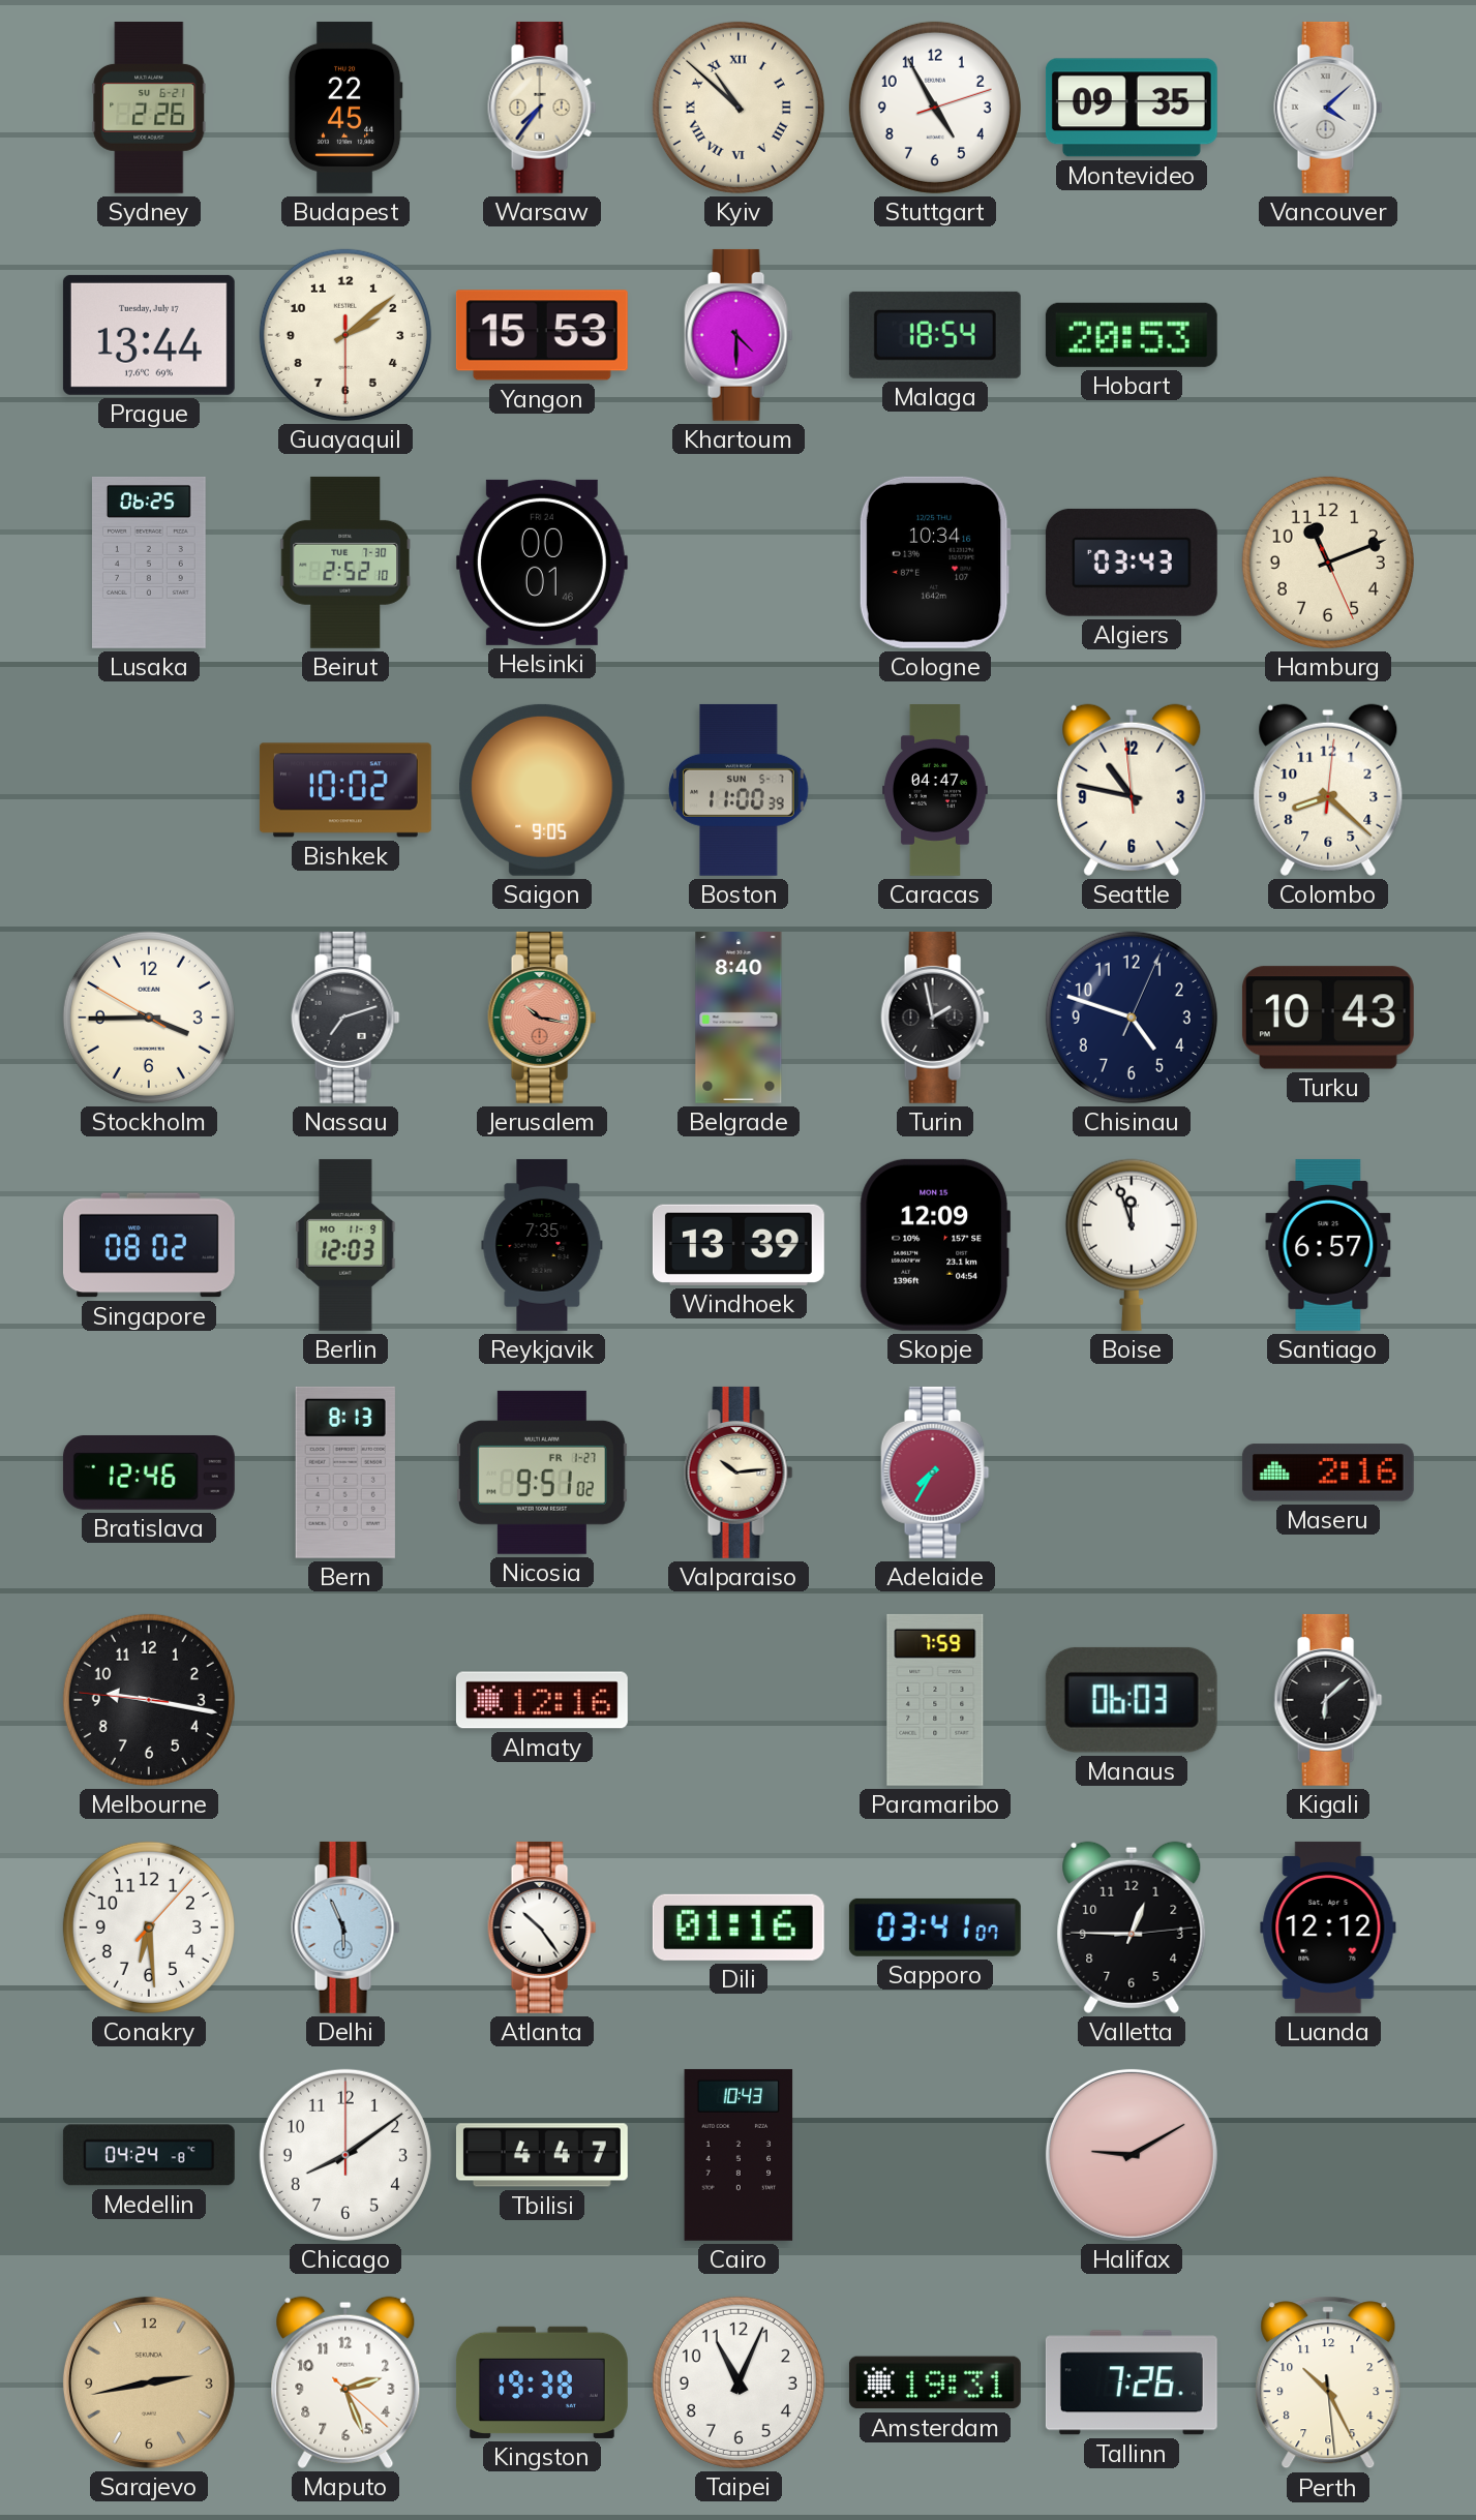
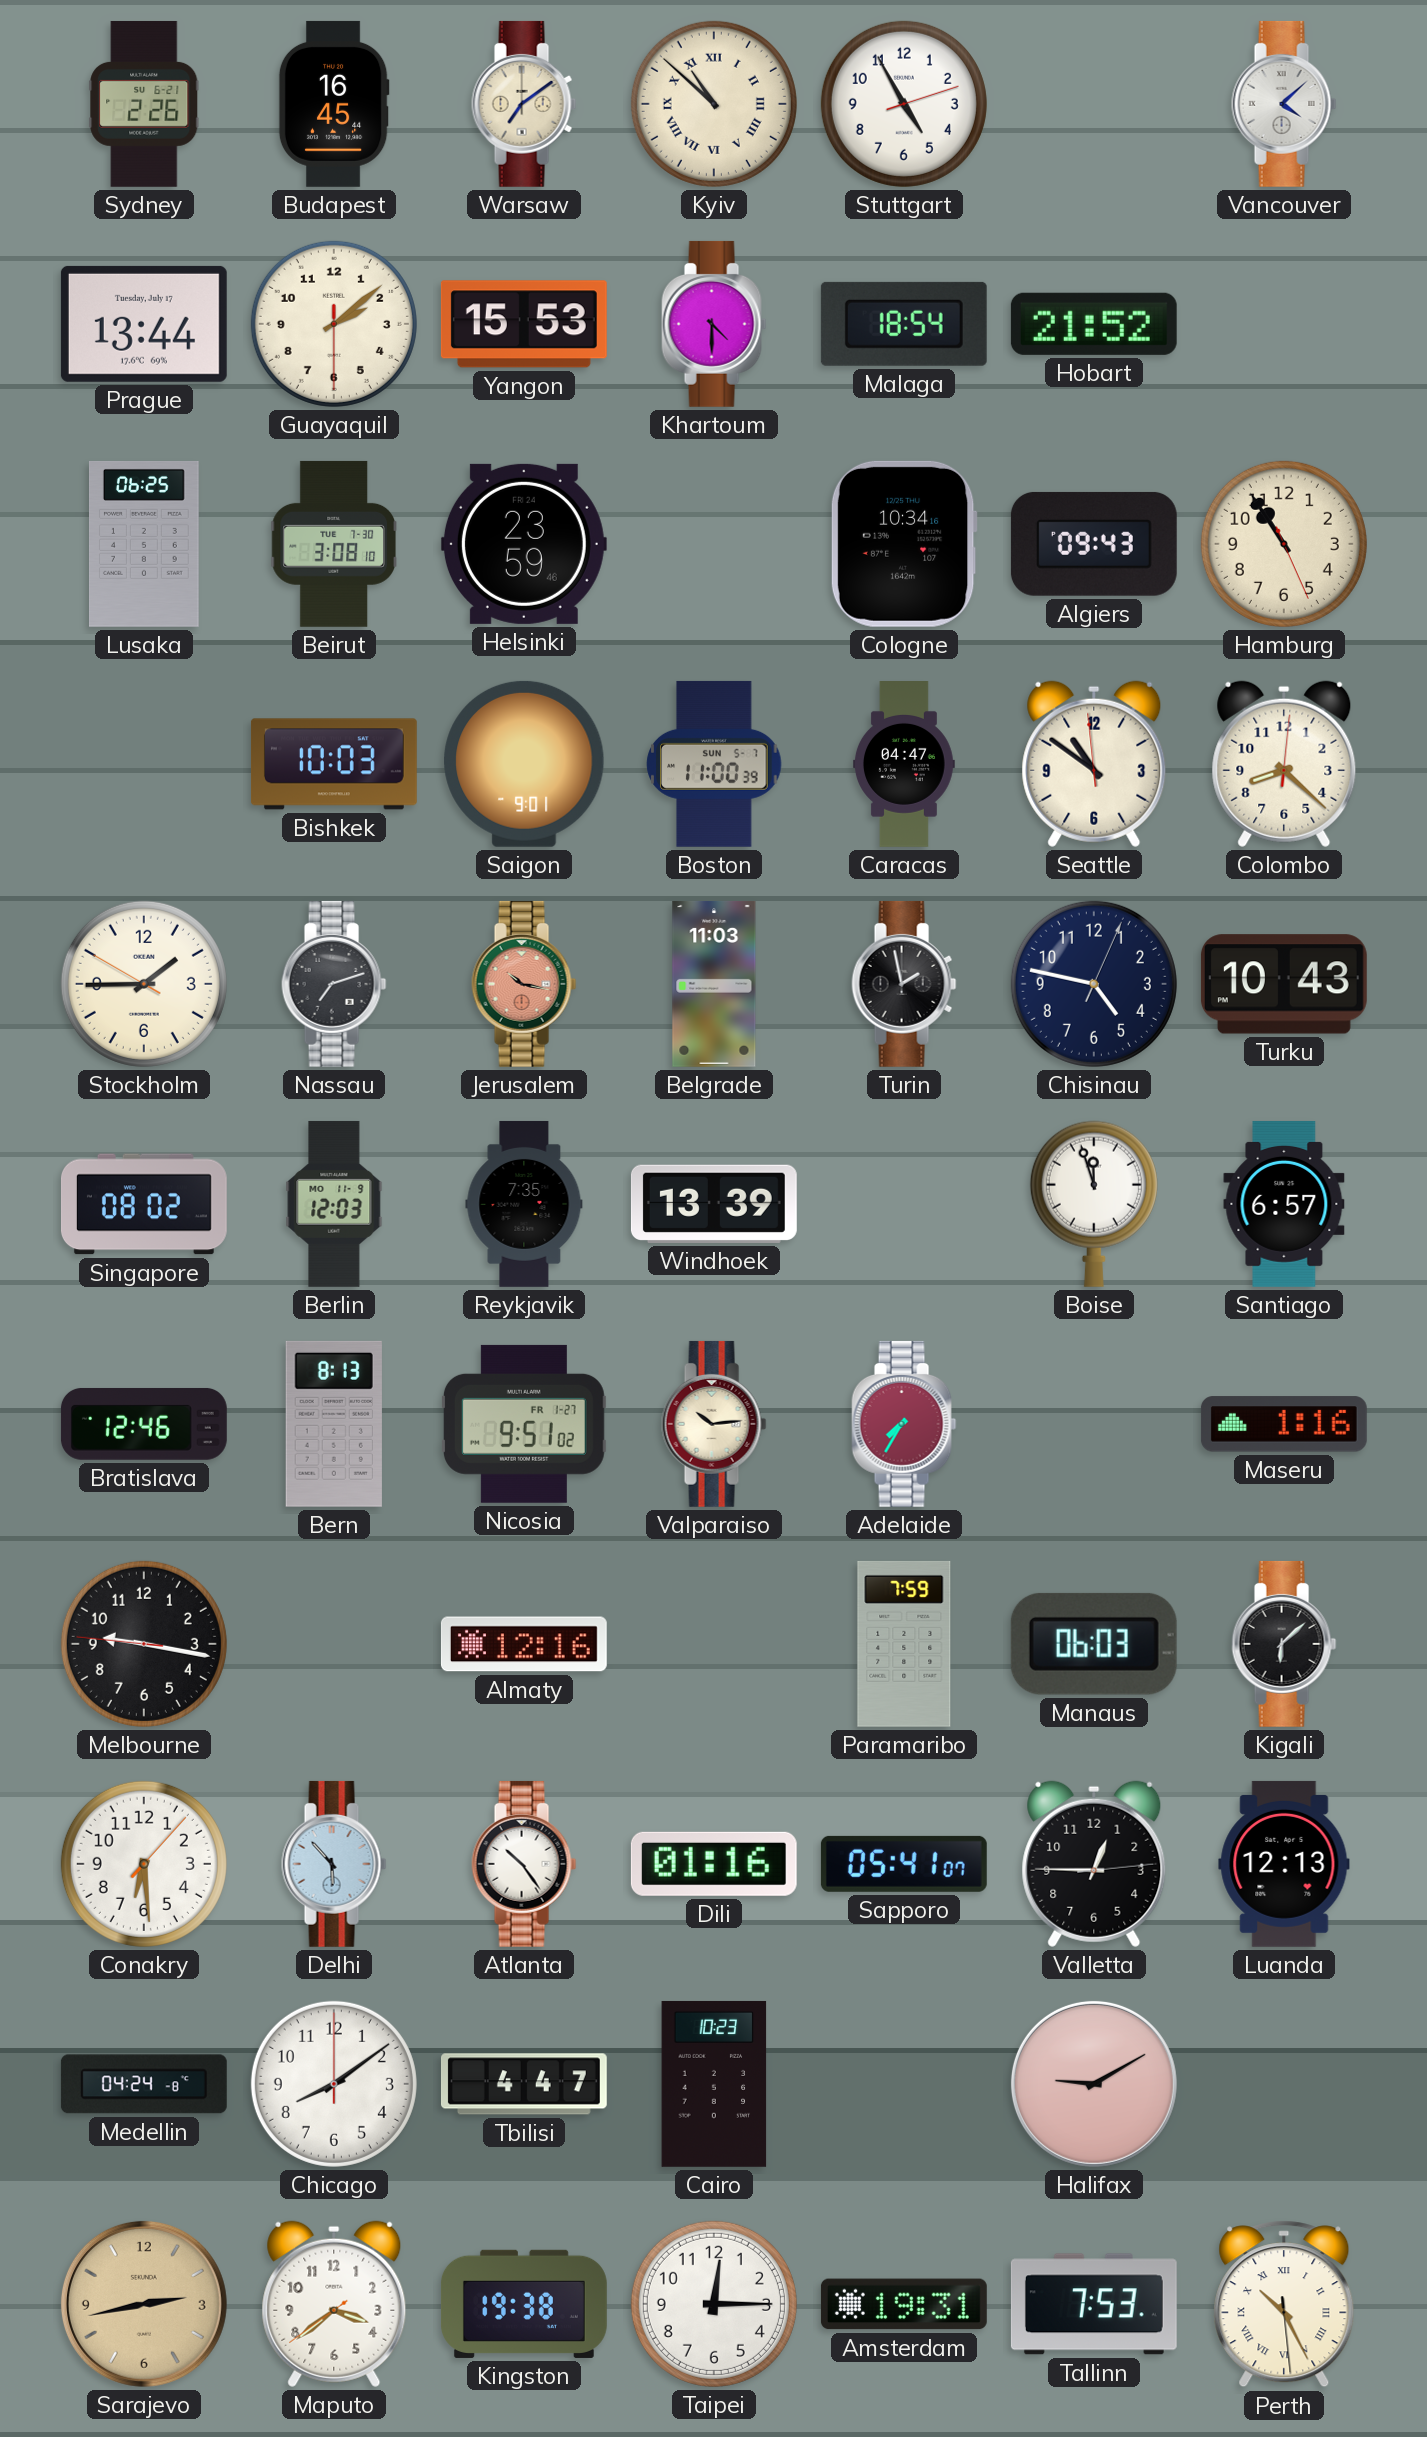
Budapest: 22:45 -> 16:45
Warsaw: 7:36 -> 7:09
Montevideo: 09:35 -> none
Hobart: 20:53 -> 21:52
Beirut: 2:52 -> 3:08
Helsinki: 00:01 -> 23:59
Algiers: 03:43 -> 09:43
Hamburg: 11:11 -> 10:54
Bishkek: 10:02 -> 10:03
Saigon: 9:05 -> 9:01
Seattle: 10:46 -> 10:50
Stockholm: 3:44 -> 1:44
Belgrade: 8:40 -> 11:03
Chisinau: 4:48 -> 4:47
Skopje: 12:09 -> none
Maseru: 2:16 -> 1:16
Delhi: 5:56 -> 5:53
Sapporo: 03:41 -> 05:41
Luanda: 12:12 -> 12:13
Cairo: 10:43 -> 10:23
Maputo: 2:26 -> 3:38
Taipei: 11:04 -> 12:15
Tallinn: 7:26 -> 7:53
Perth numerals: Arabic -> Roman
